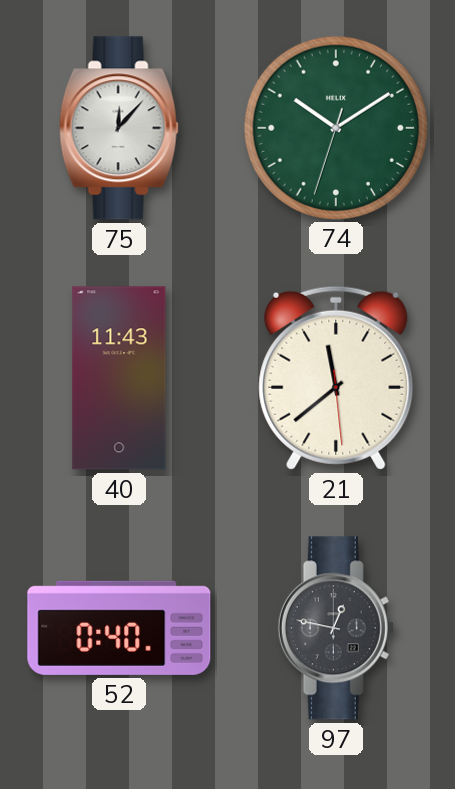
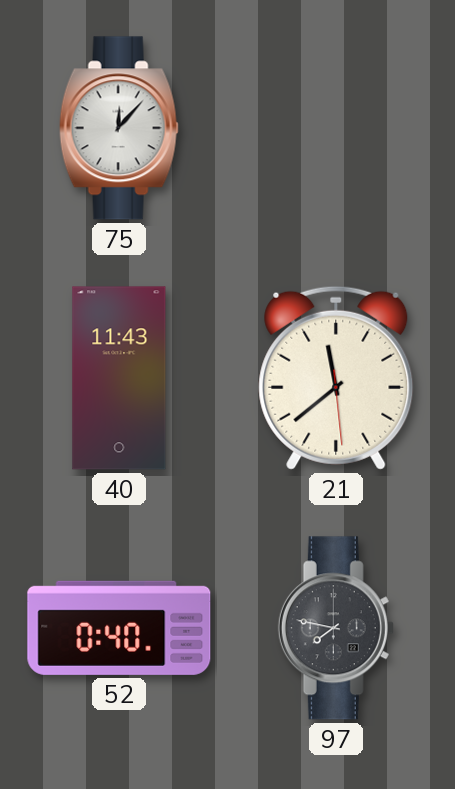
74: 10:09 -> none
97: 12:47 -> 7:47
